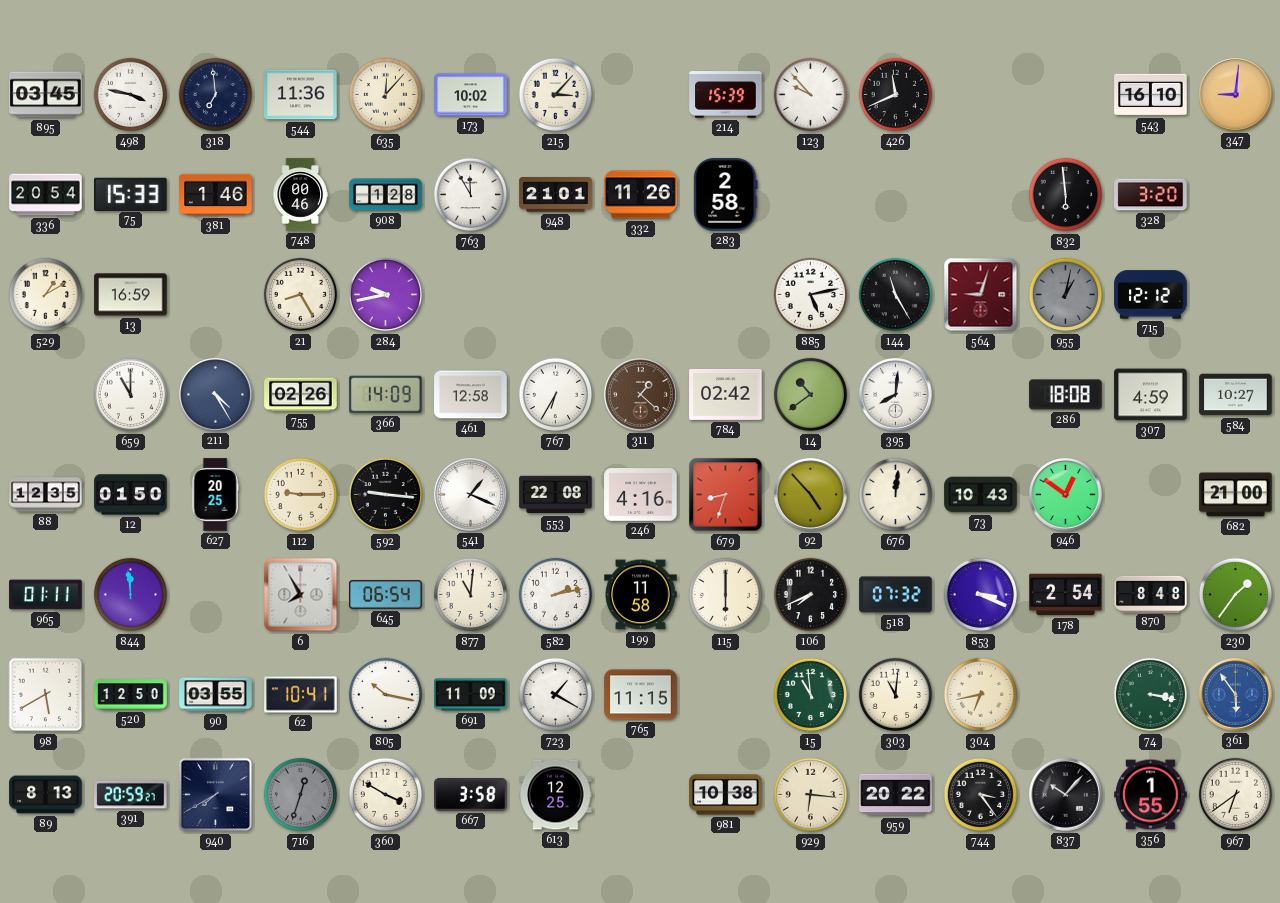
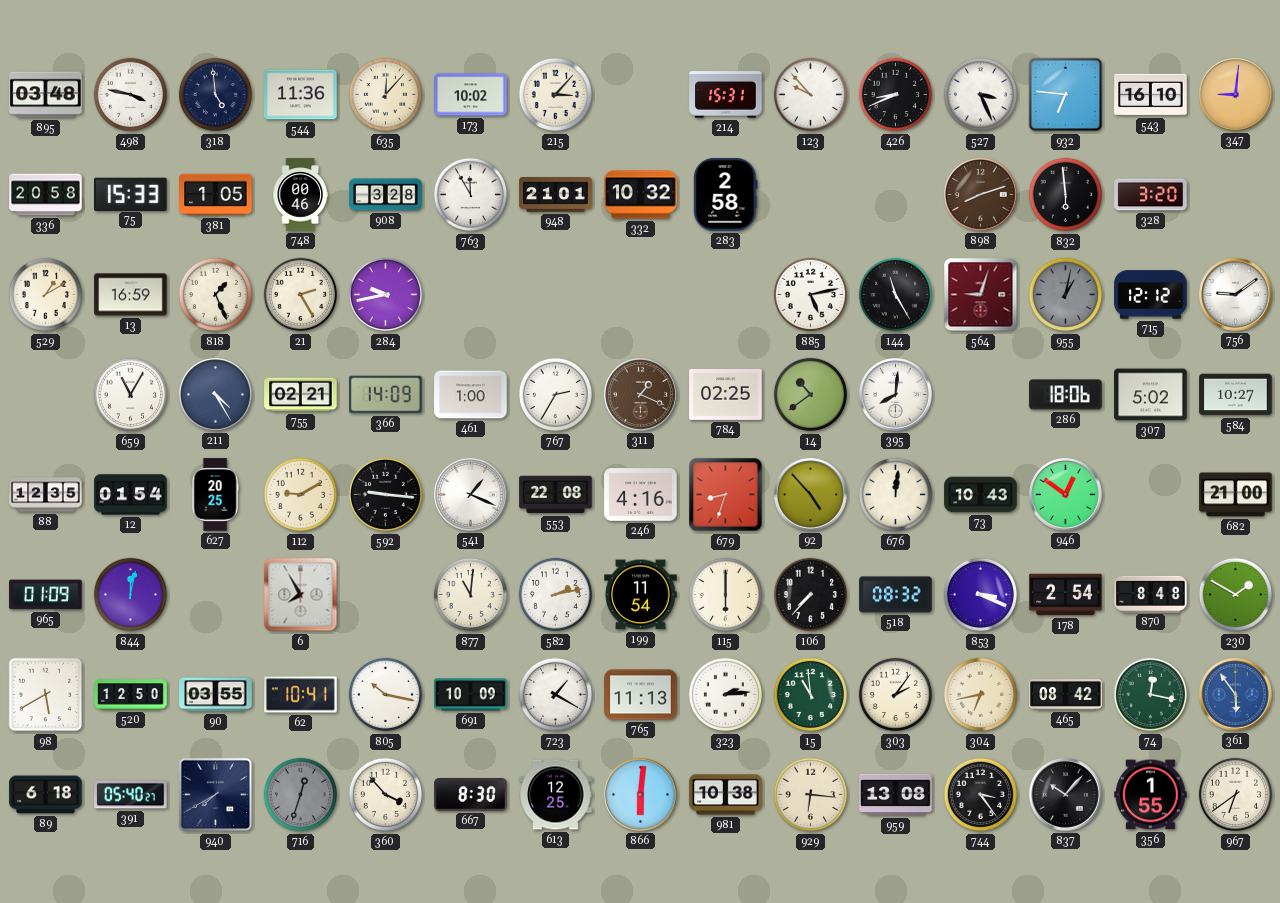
895: 03:45 -> 03:48
318: 6:59 -> 4:59
214: 15:39 -> 15:31
426: 11:41 -> 8:41
527: none -> 3:26
932: none -> 6:46
336: 20:54 -> 20:58
381: 1:46 -> 1:05
908: 1:28 -> 3:28
332: 11:26 -> 10:32
898: none -> 8:12
818: none -> 1:26
21: 8:25 -> 2:25
756: none -> 9:09
659: 11:00 -> 11:05
755: 02:26 -> 02:21
461: 12:58 -> 1:00
767: 6:35 -> 2:35
311: 1:22 -> 1:19
784: 02:42 -> 02:25
286: 18:08 -> 18:06
307: 4:59 -> 5:02
12: 01:50 -> 01:54
112: 9:15 -> 9:10
965: 01:11 -> 01:09
844: 11:59 -> 12:02
645: 06:54 -> none
199: 11:58 -> 11:54
106: 7:41 -> 7:37
518: 07:32 -> 08:32
230: 1:36 -> 1:50
691: 11:09 -> 10:09
765: 11:15 -> 11:13
323: none -> 2:14
303: 11:01 -> 2:06
465: none -> 08:42
74: 3:17 -> 12:17
89: 8:13 -> 6:18
391: 20:59 -> 05:40
360: 3:50 -> 3:53
667: 3:58 -> 8:30
866: none -> 6:01
959: 20:22 -> 13:08
